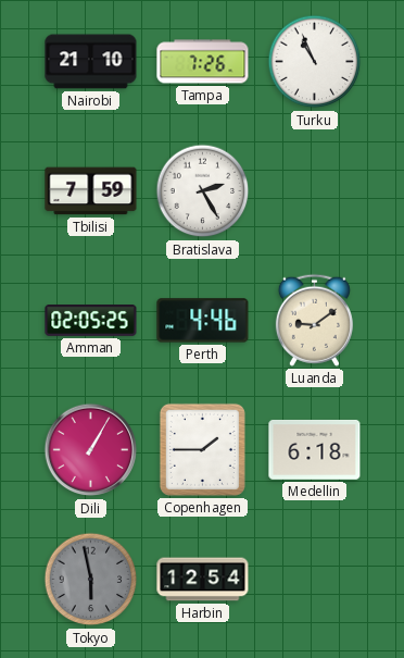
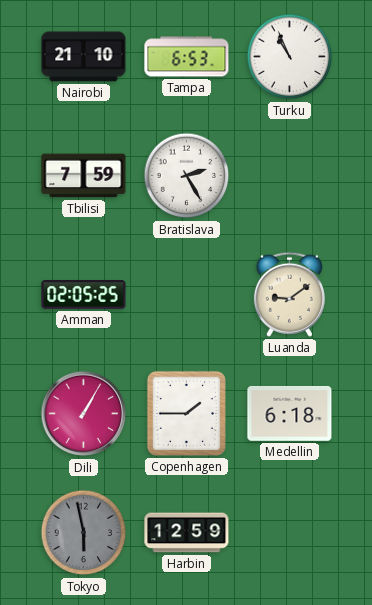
Tampa: 7:26 -> 6:53
Perth: 4:46 -> none
Harbin: 12:54 -> 12:59
